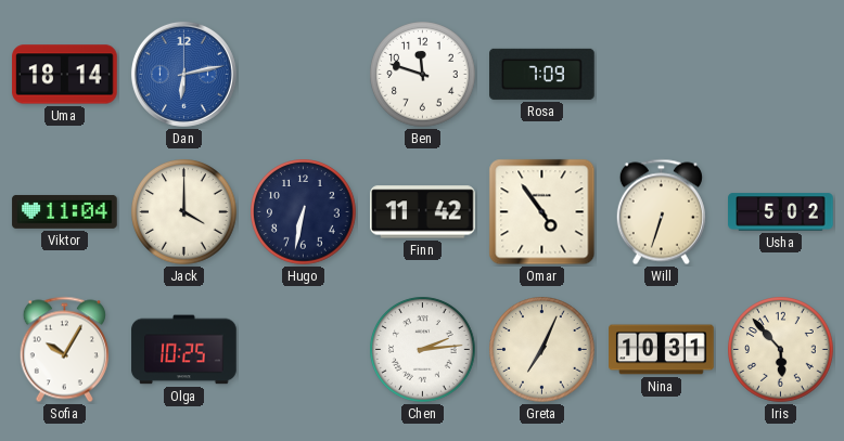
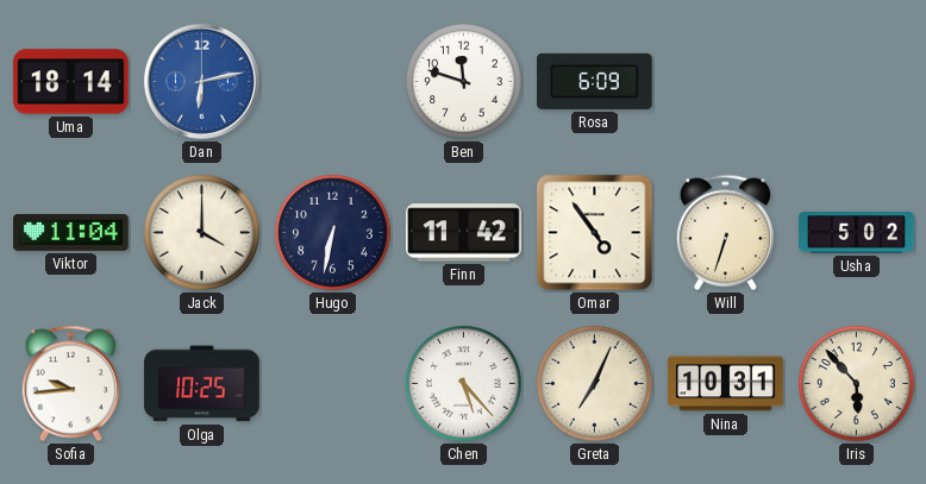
Rosa: 7:09 -> 6:09
Sofia: 10:05 -> 9:44
Chen: 2:14 -> 5:23
